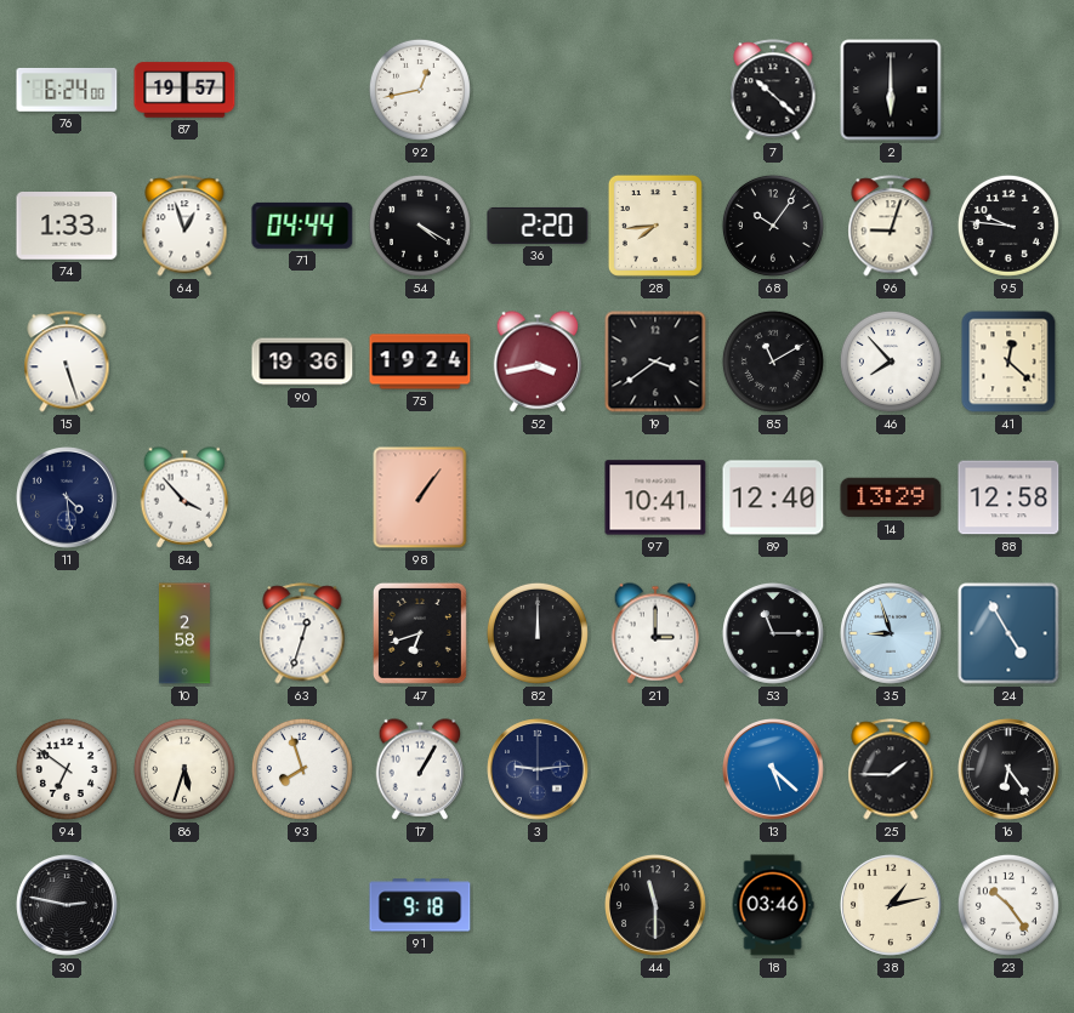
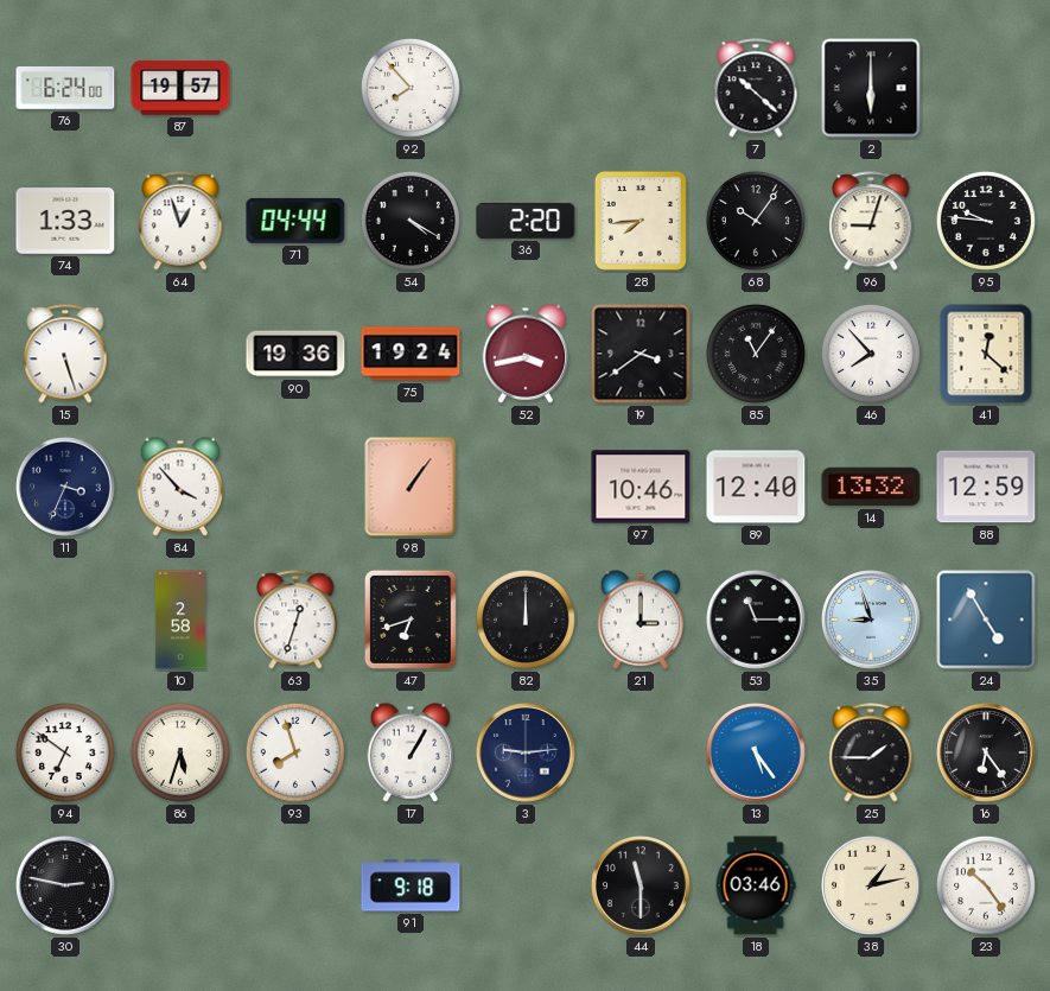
92: 12:43 -> 7:53
85: 11:10 -> 11:06
11: 4:29 -> 3:34
97: 10:41 -> 10:46
14: 13:29 -> 13:32
88: 12:58 -> 12:59
13: 5:22 -> 5:24
